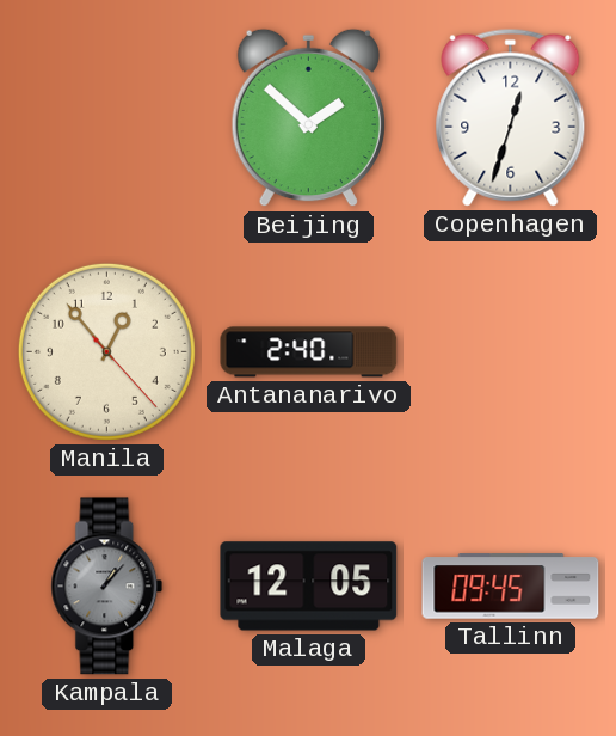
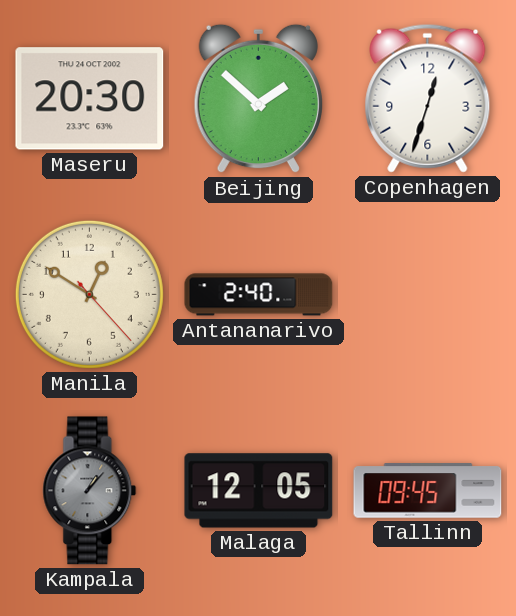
Maseru: none -> 20:30
Manila: 12:53 -> 12:50
